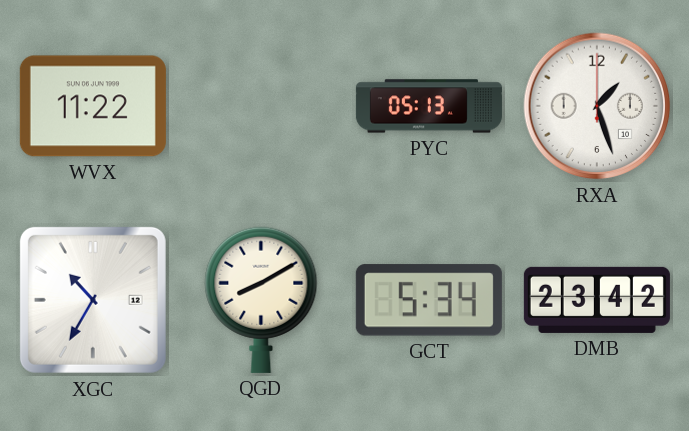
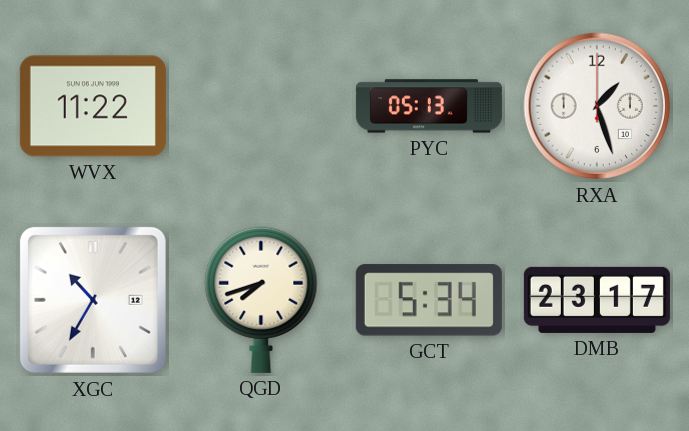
QGD: 8:10 -> 7:42
DMB: 23:42 -> 23:17
